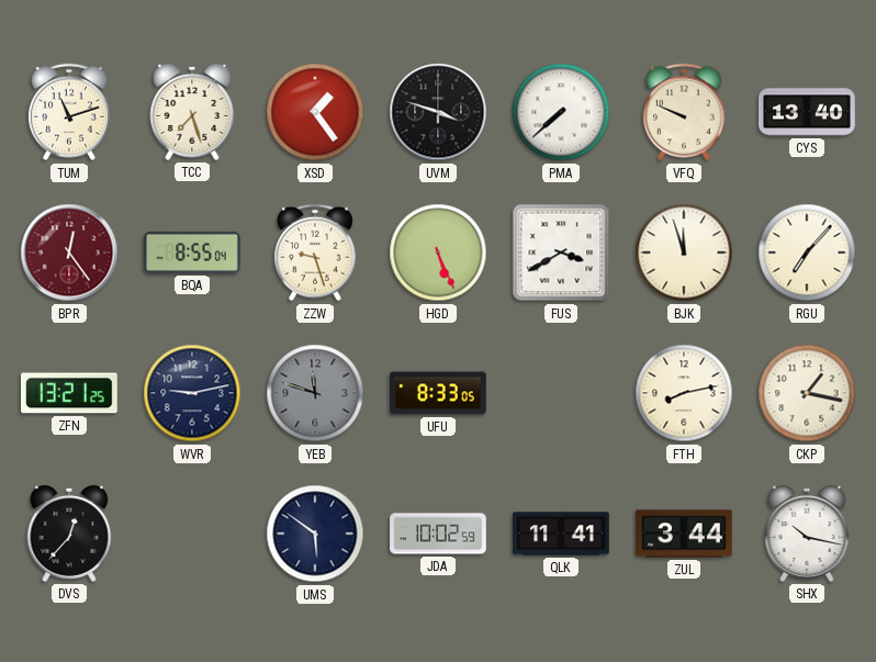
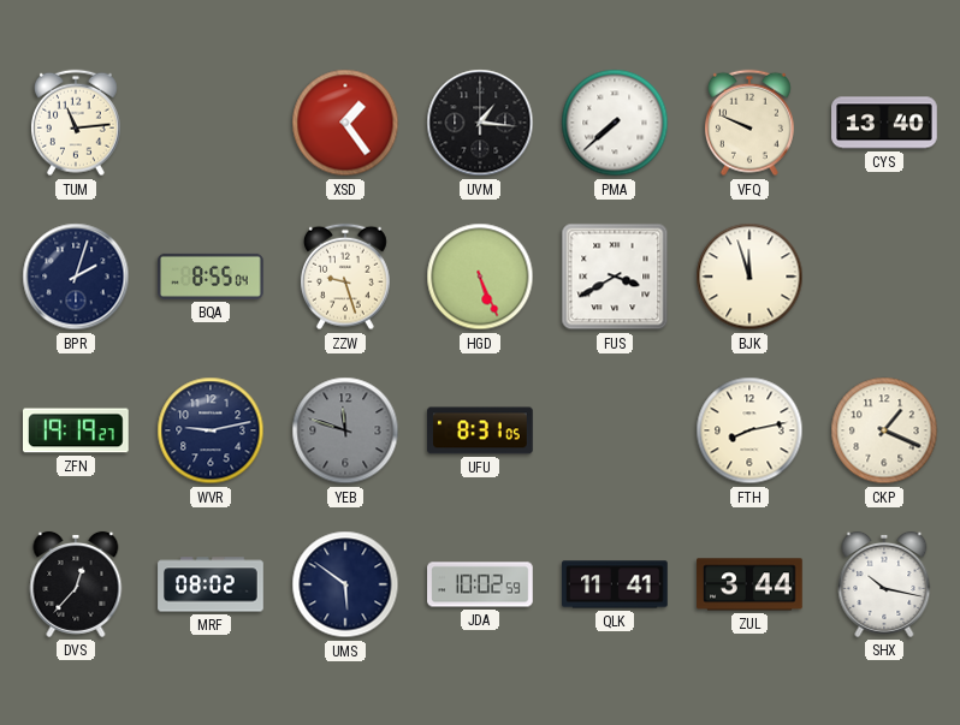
TUM: 11:12 -> 11:14
TCC: 7:27 -> none
UVM: 3:48 -> 1:16
BPR: 12:24 -> 2:03
BPR dial: burgundy -> navy
RGU: 7:07 -> none
ZFN: 13:21 -> 19:19
UFU: 8:33 -> 8:31
CKP: 1:17 -> 1:19
MRF: none -> 08:02
